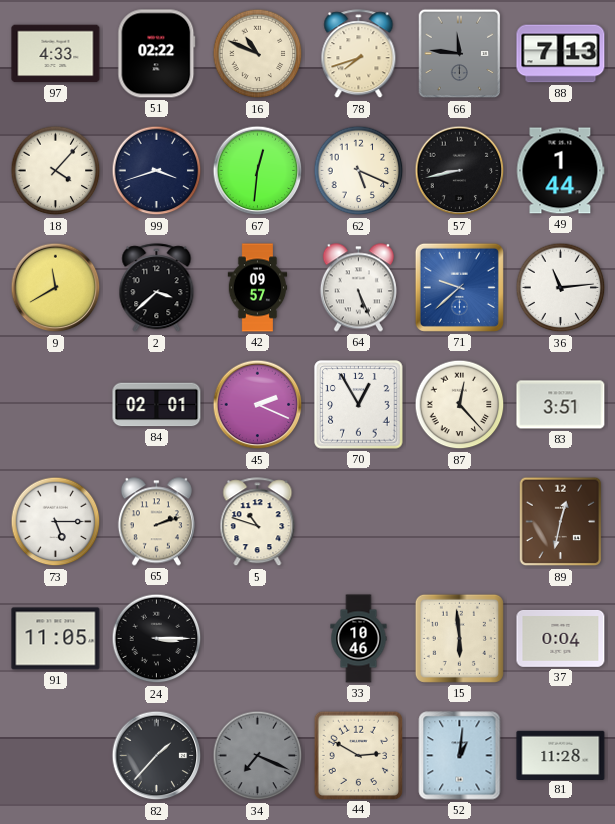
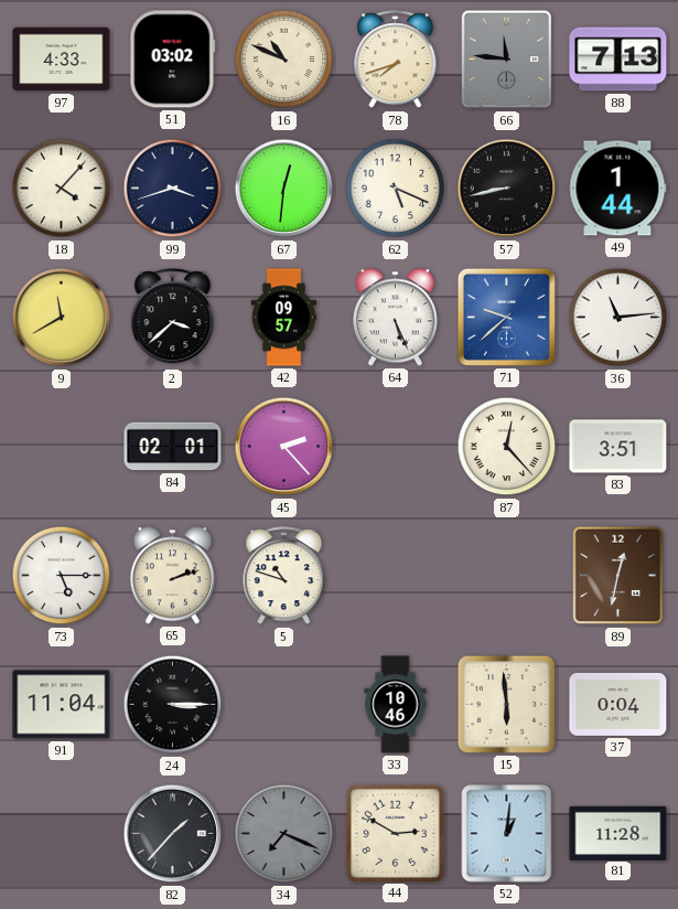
51: 02:22 -> 03:02
45: 2:19 -> 2:23
70: 12:55 -> none
91: 11:05 -> 11:04
